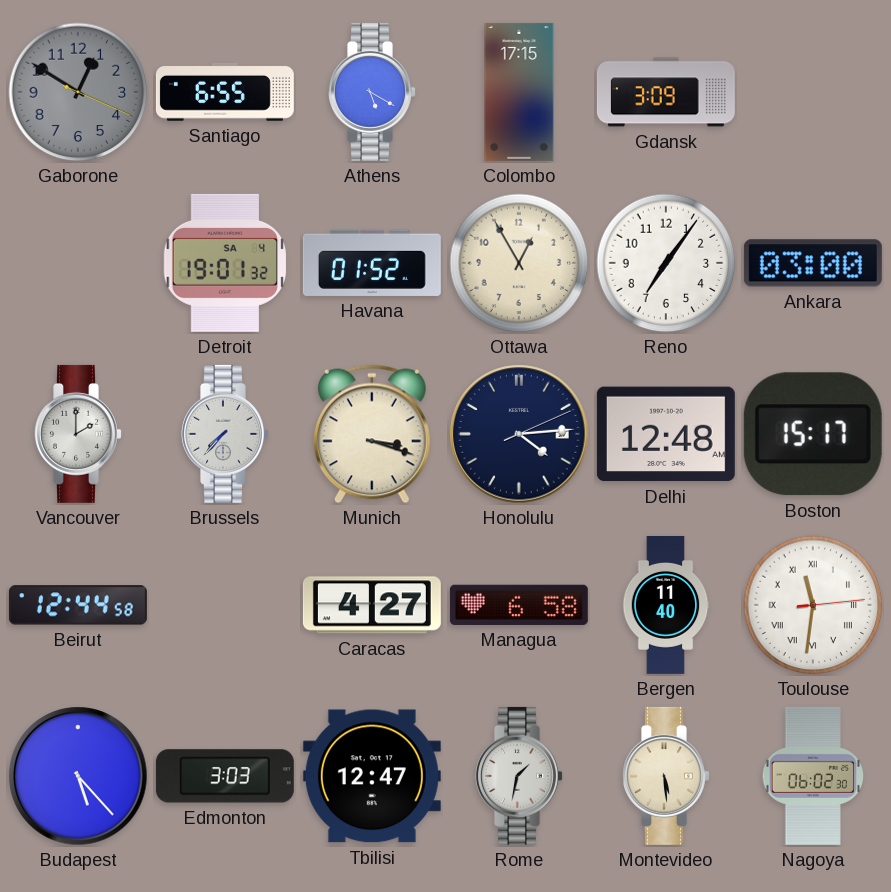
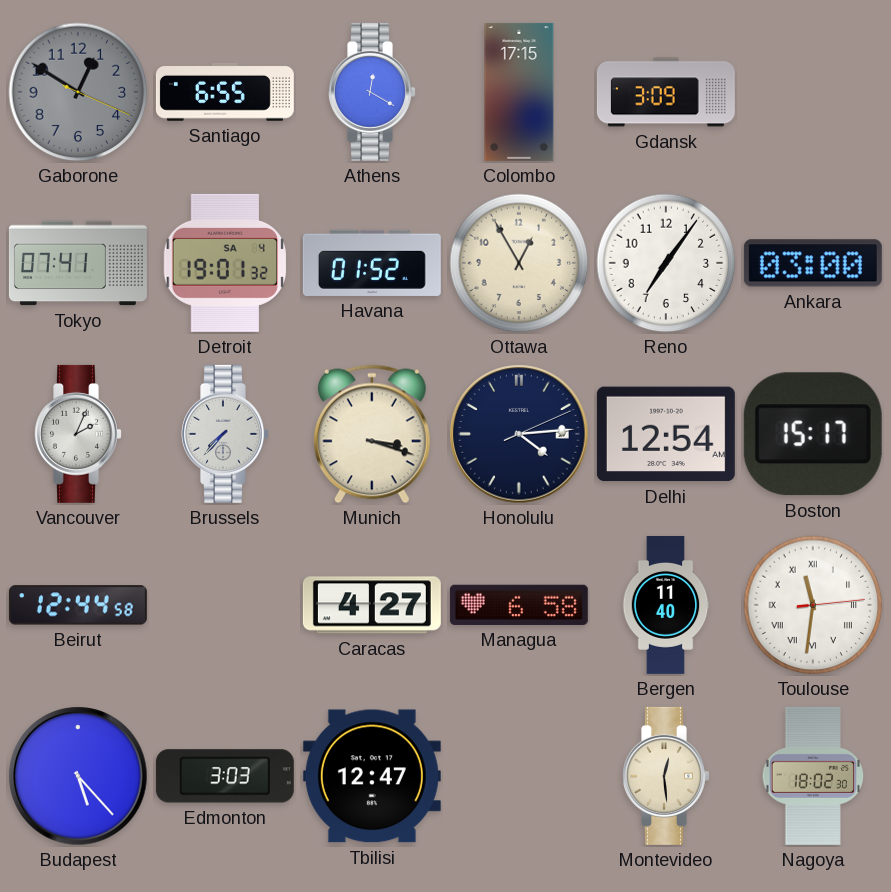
Athens: 5:20 -> 12:20
Tokyo: none -> 07:41
Vancouver: 2:00 -> 2:04
Delhi: 12:48 -> 12:54
Rome: 1:32 -> none
Montevideo: 5:29 -> 12:29
Nagoya: 06:02 -> 18:02
